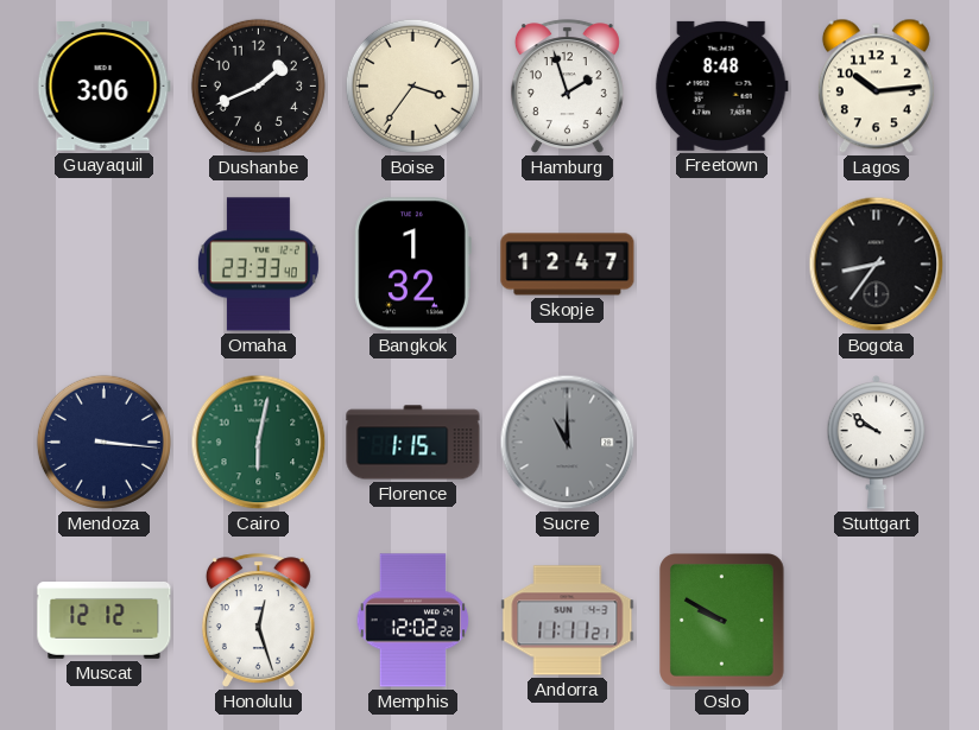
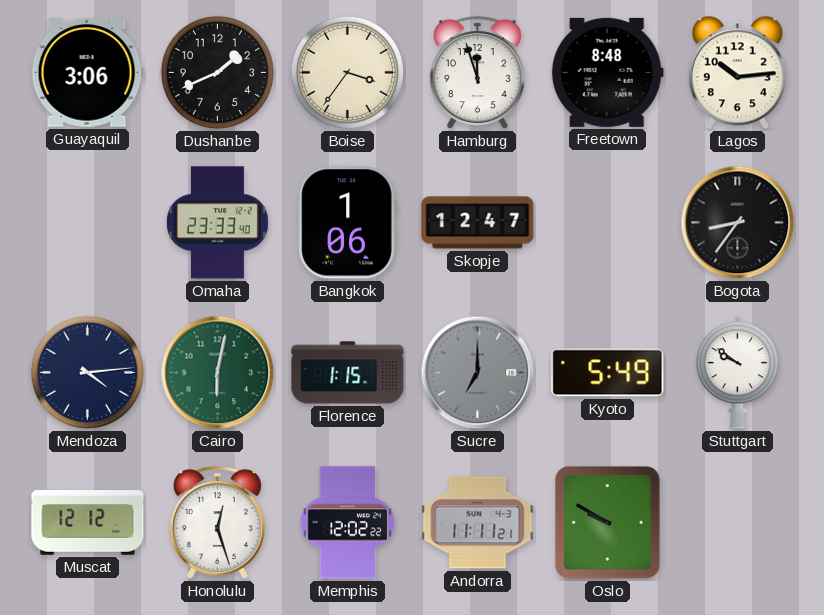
Hamburg: 1:57 -> 11:57
Bangkok: 1:32 -> 1:06
Mendoza: 3:16 -> 4:14
Sucre: 11:00 -> 7:00
Kyoto: none -> 5:49
